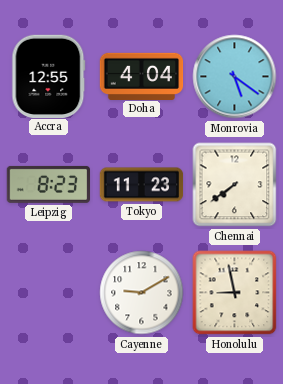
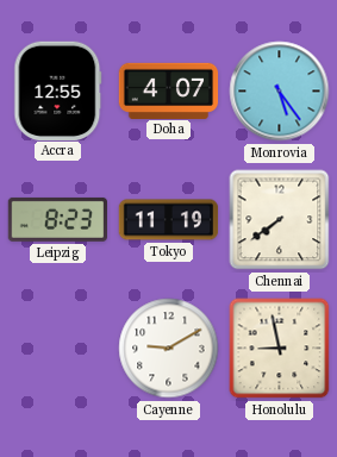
Doha: 4:04 -> 4:07
Monrovia: 5:21 -> 5:24
Tokyo: 11:23 -> 11:19
